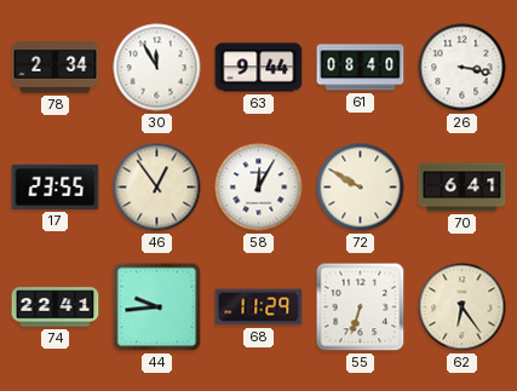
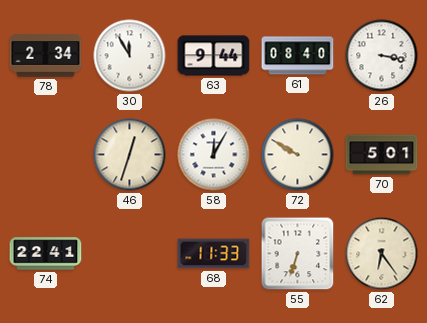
17: 23:55 -> none
46: 12:54 -> 12:33
70: 6:41 -> 5:01
44: 9:44 -> none
68: 11:29 -> 11:33
